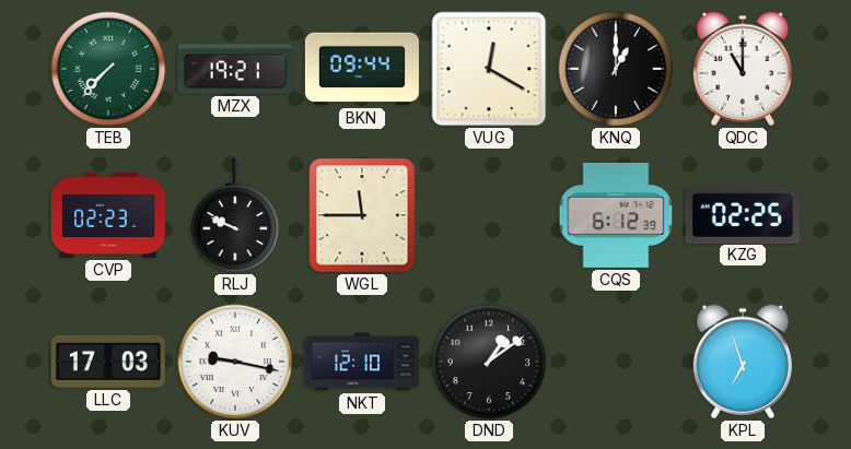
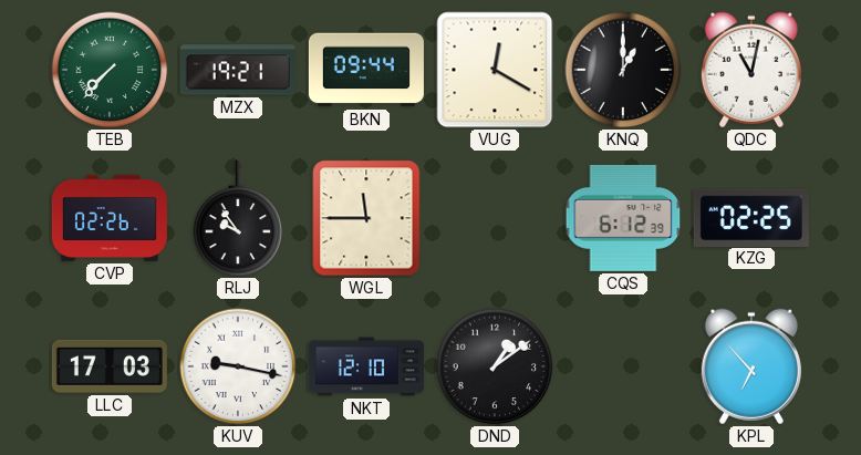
QDC: 11:00 -> 11:02
CVP: 02:23 -> 02:26
RLJ: 9:49 -> 9:54
KPL: 6:57 -> 6:53
